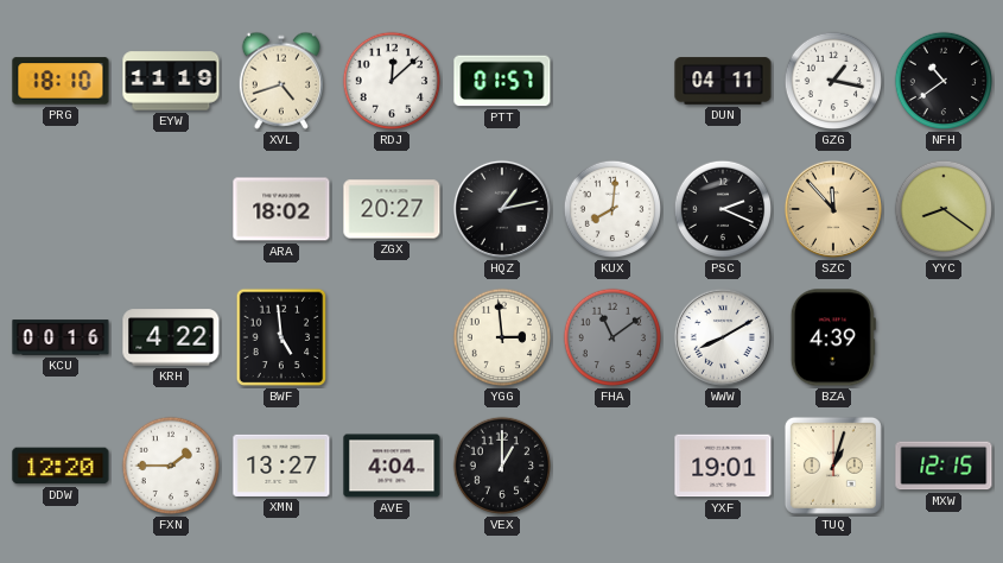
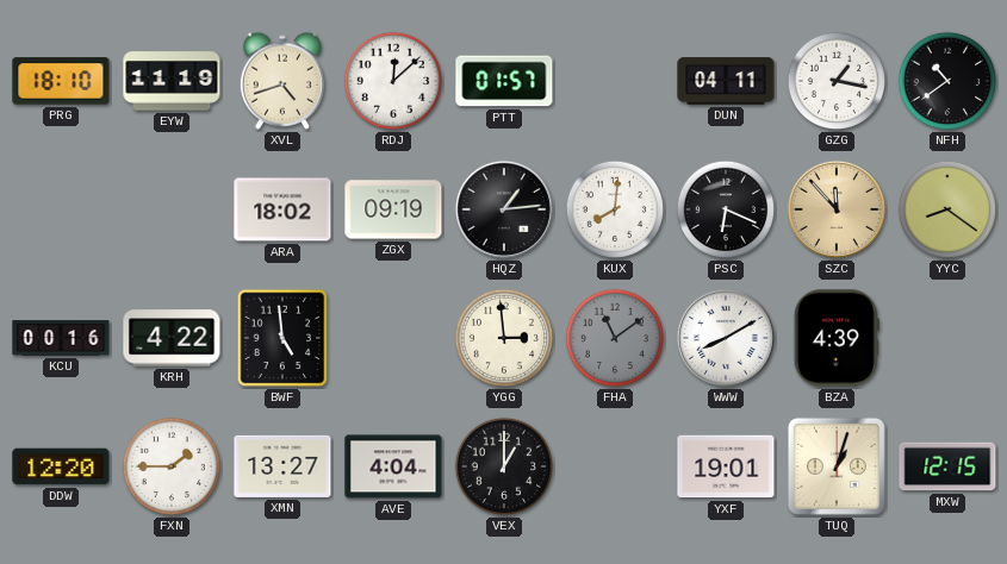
ZGX: 20:27 -> 09:19
HQZ: 1:13 -> 1:14
PSC: 2:19 -> 6:19
